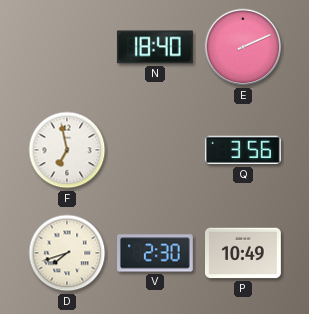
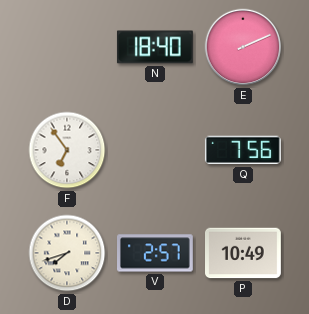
F: 6:58 -> 6:54
Q: 3:56 -> 7:56
V: 2:30 -> 2:57
